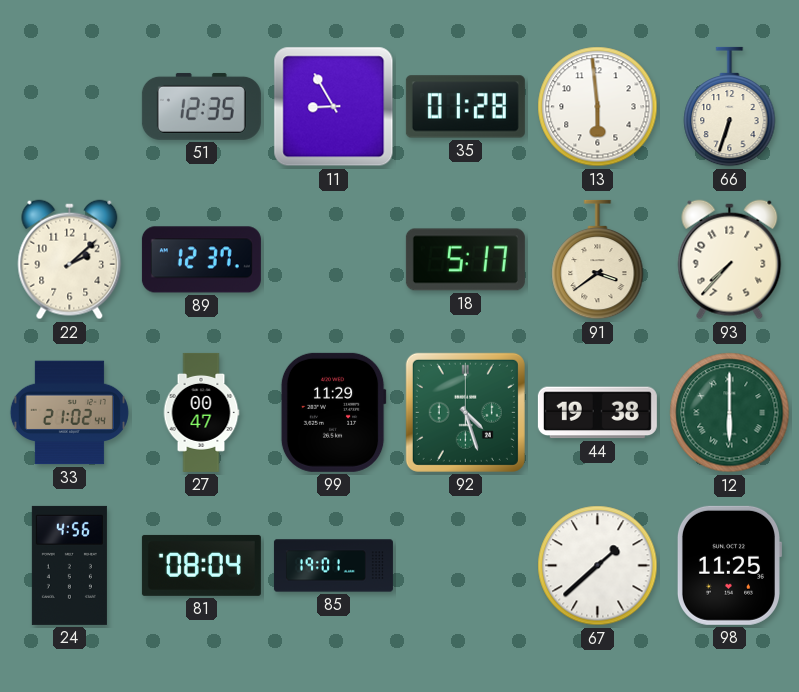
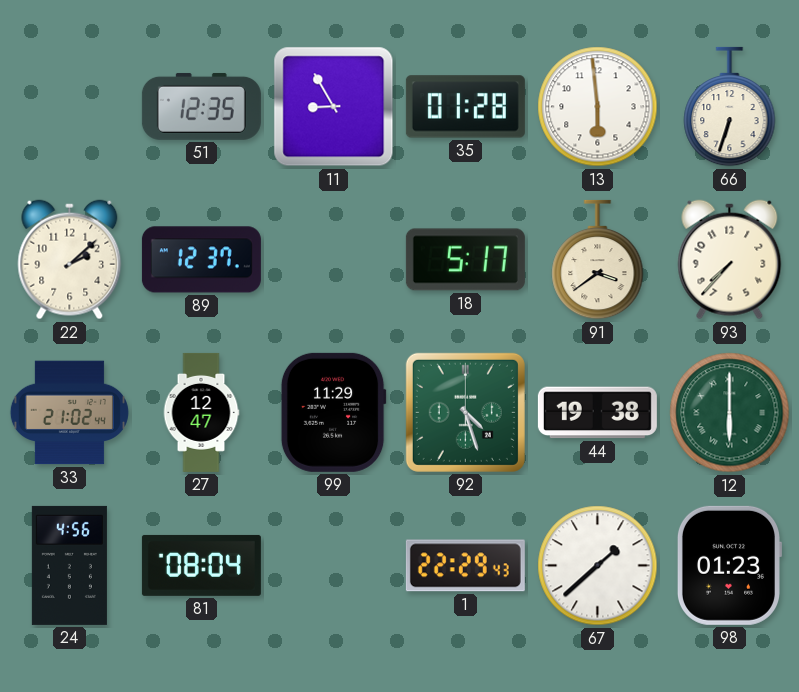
27: 00:47 -> 12:47
85: 19:01 -> none
1: none -> 22:29
98: 11:25 -> 01:23
